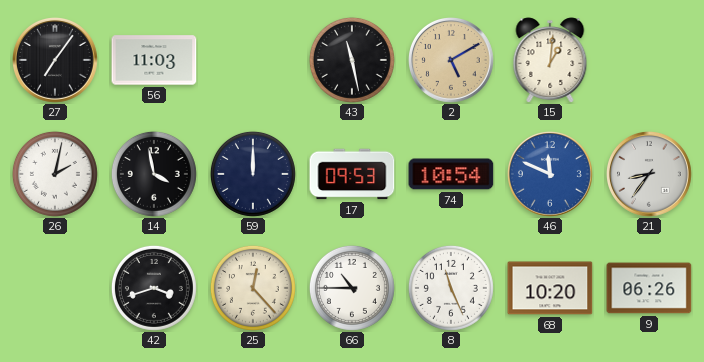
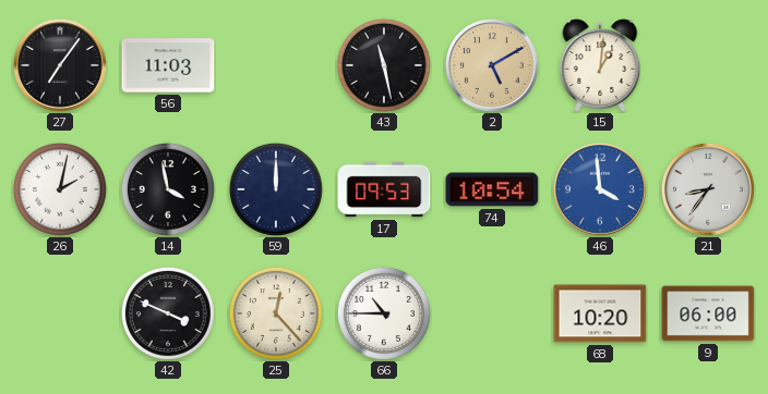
46: 11:49 -> 3:59
42: 3:42 -> 3:49
8: 11:26 -> none
9: 06:26 -> 06:00
